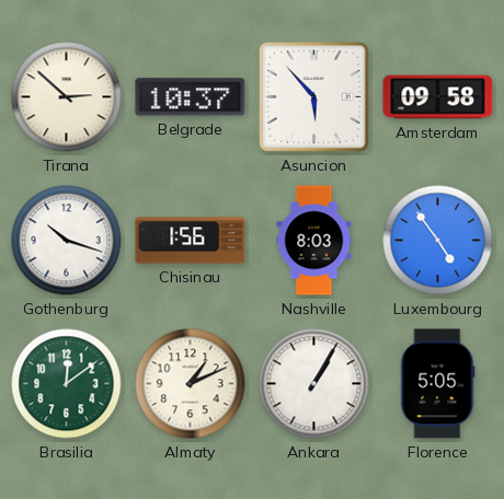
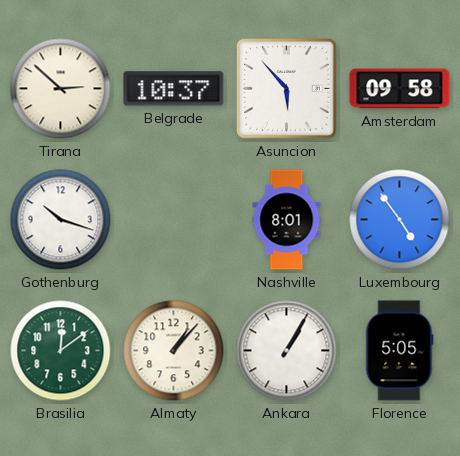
Chisinau: 1:56 -> none
Nashville: 8:03 -> 8:01
Almaty: 1:11 -> 1:07
